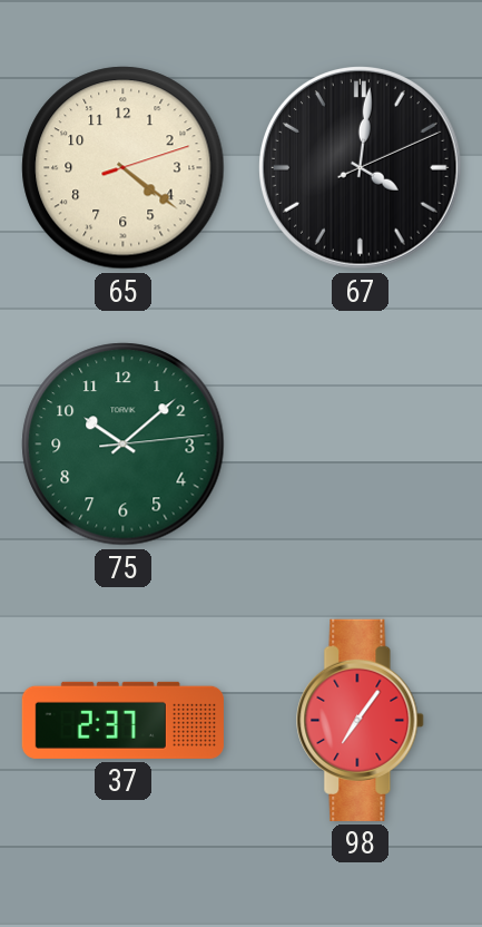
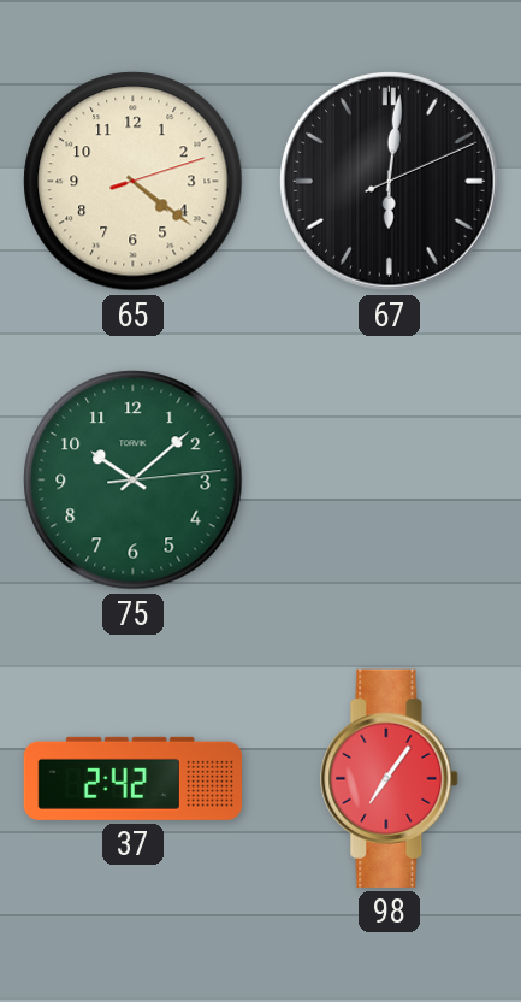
67: 4:01 -> 6:01
37: 2:37 -> 2:42
